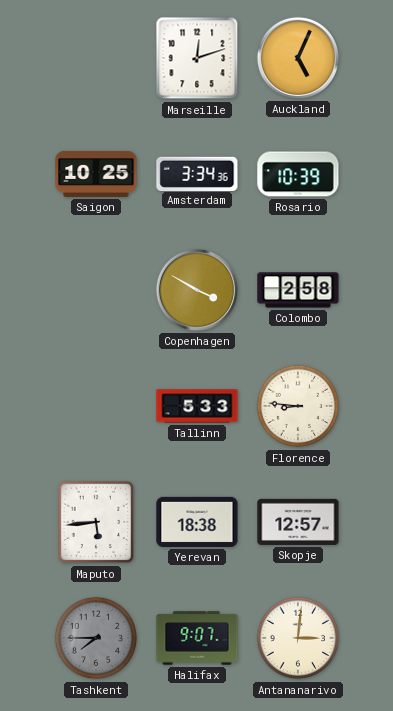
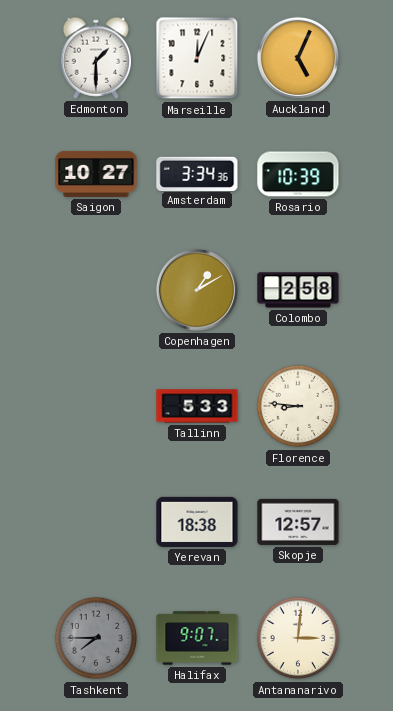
Edmonton: none -> 1:30
Marseille: 12:12 -> 12:04
Saigon: 10:25 -> 10:27
Copenhagen: 3:50 -> 1:10
Maputo: 5:44 -> none
